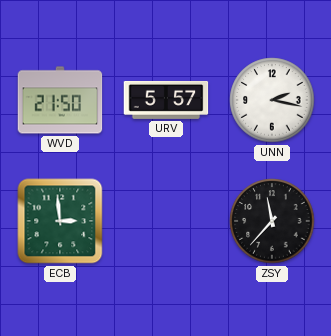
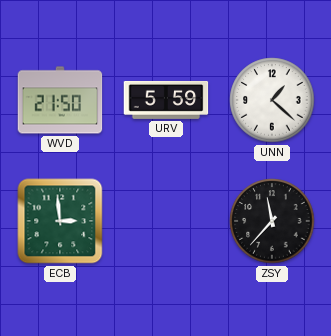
URV: 5:57 -> 5:59
UNN: 2:17 -> 1:22
